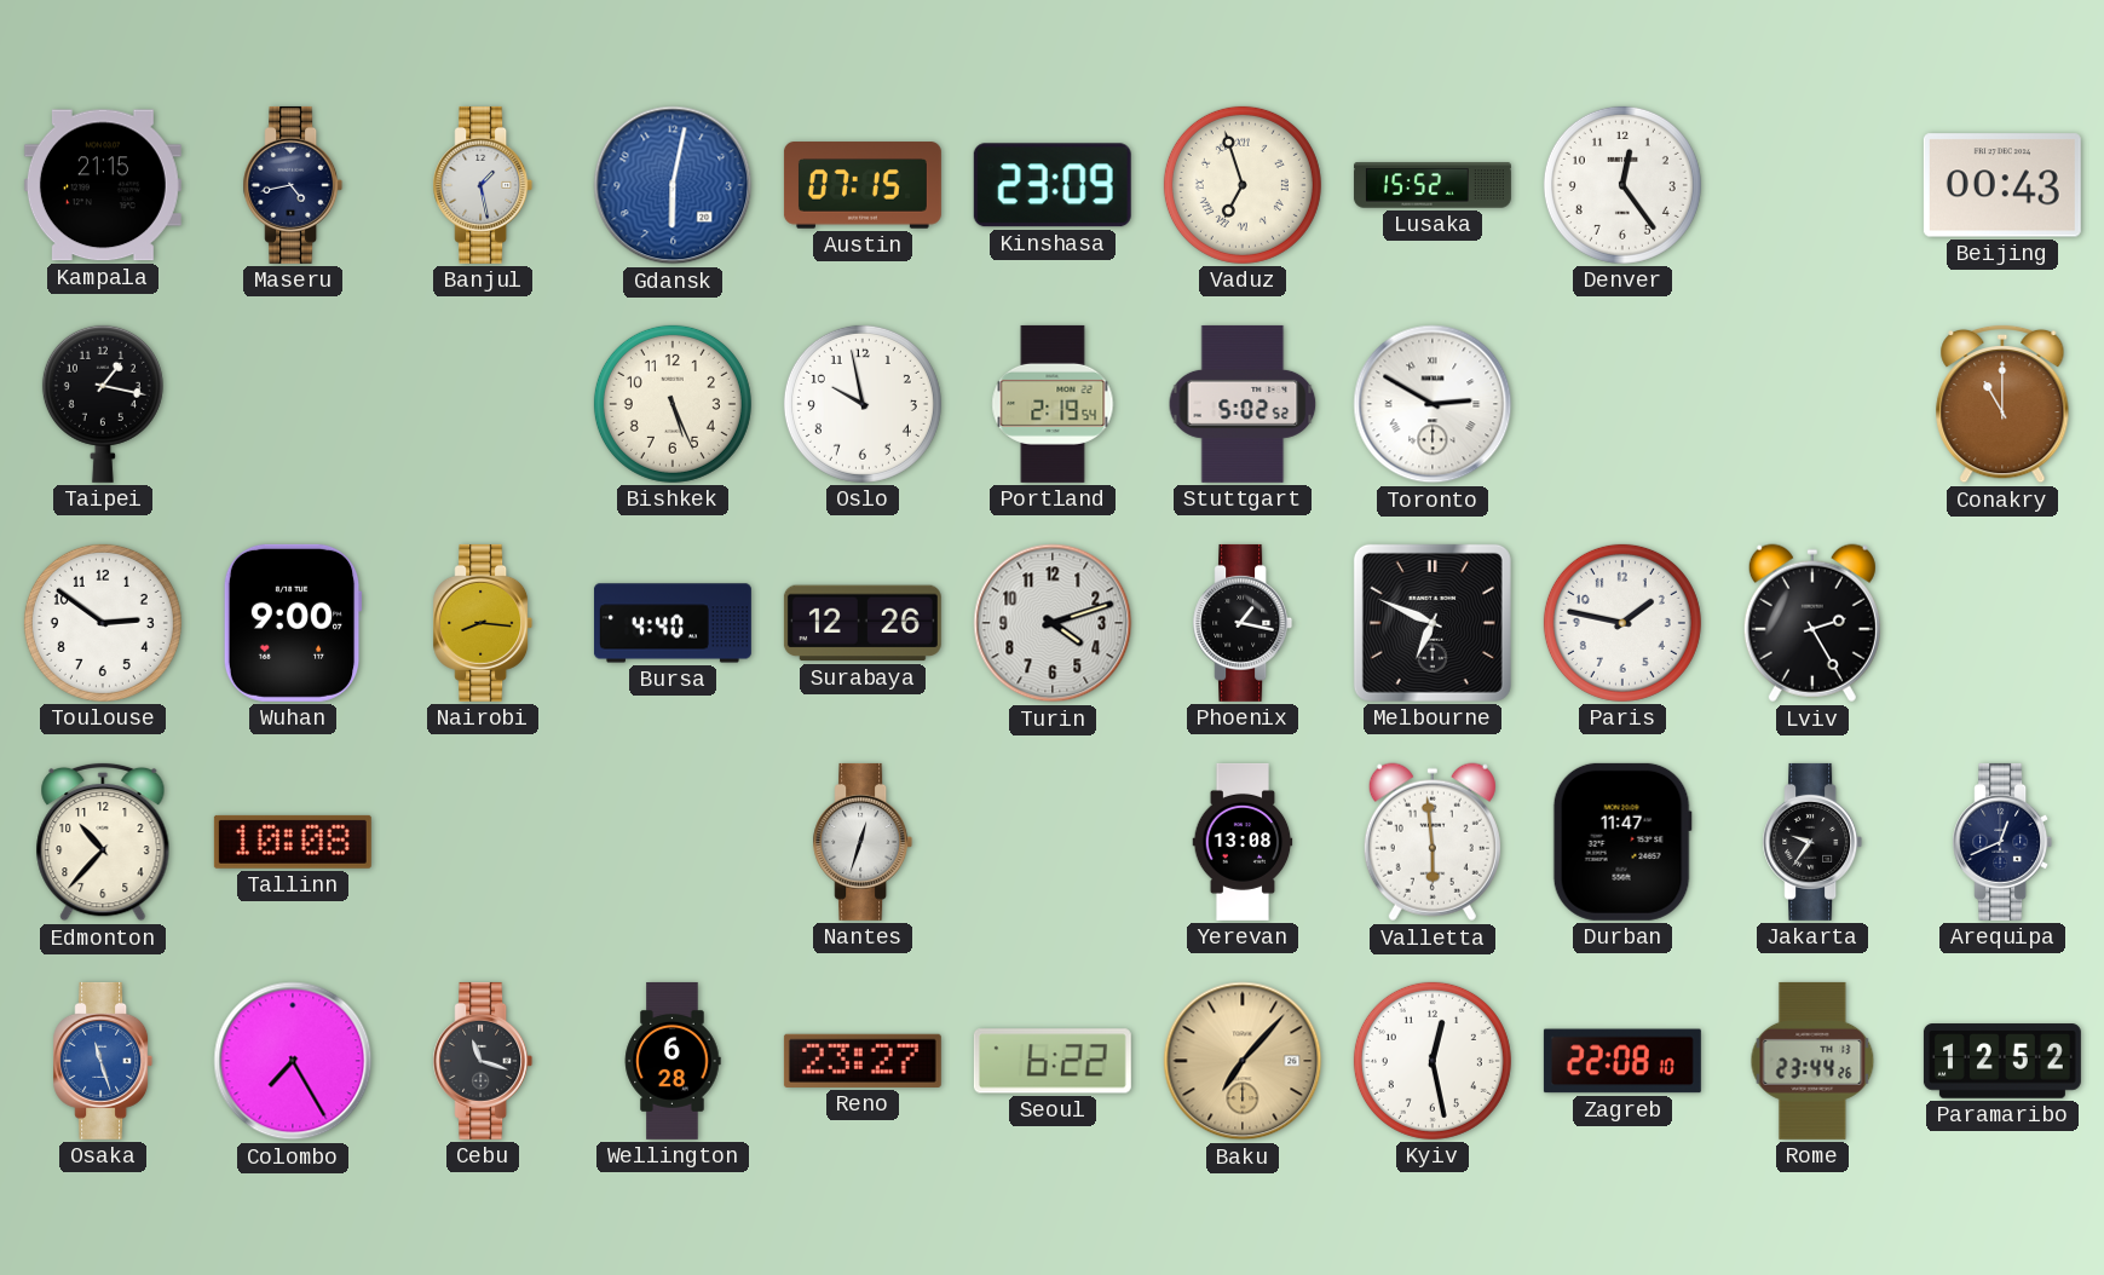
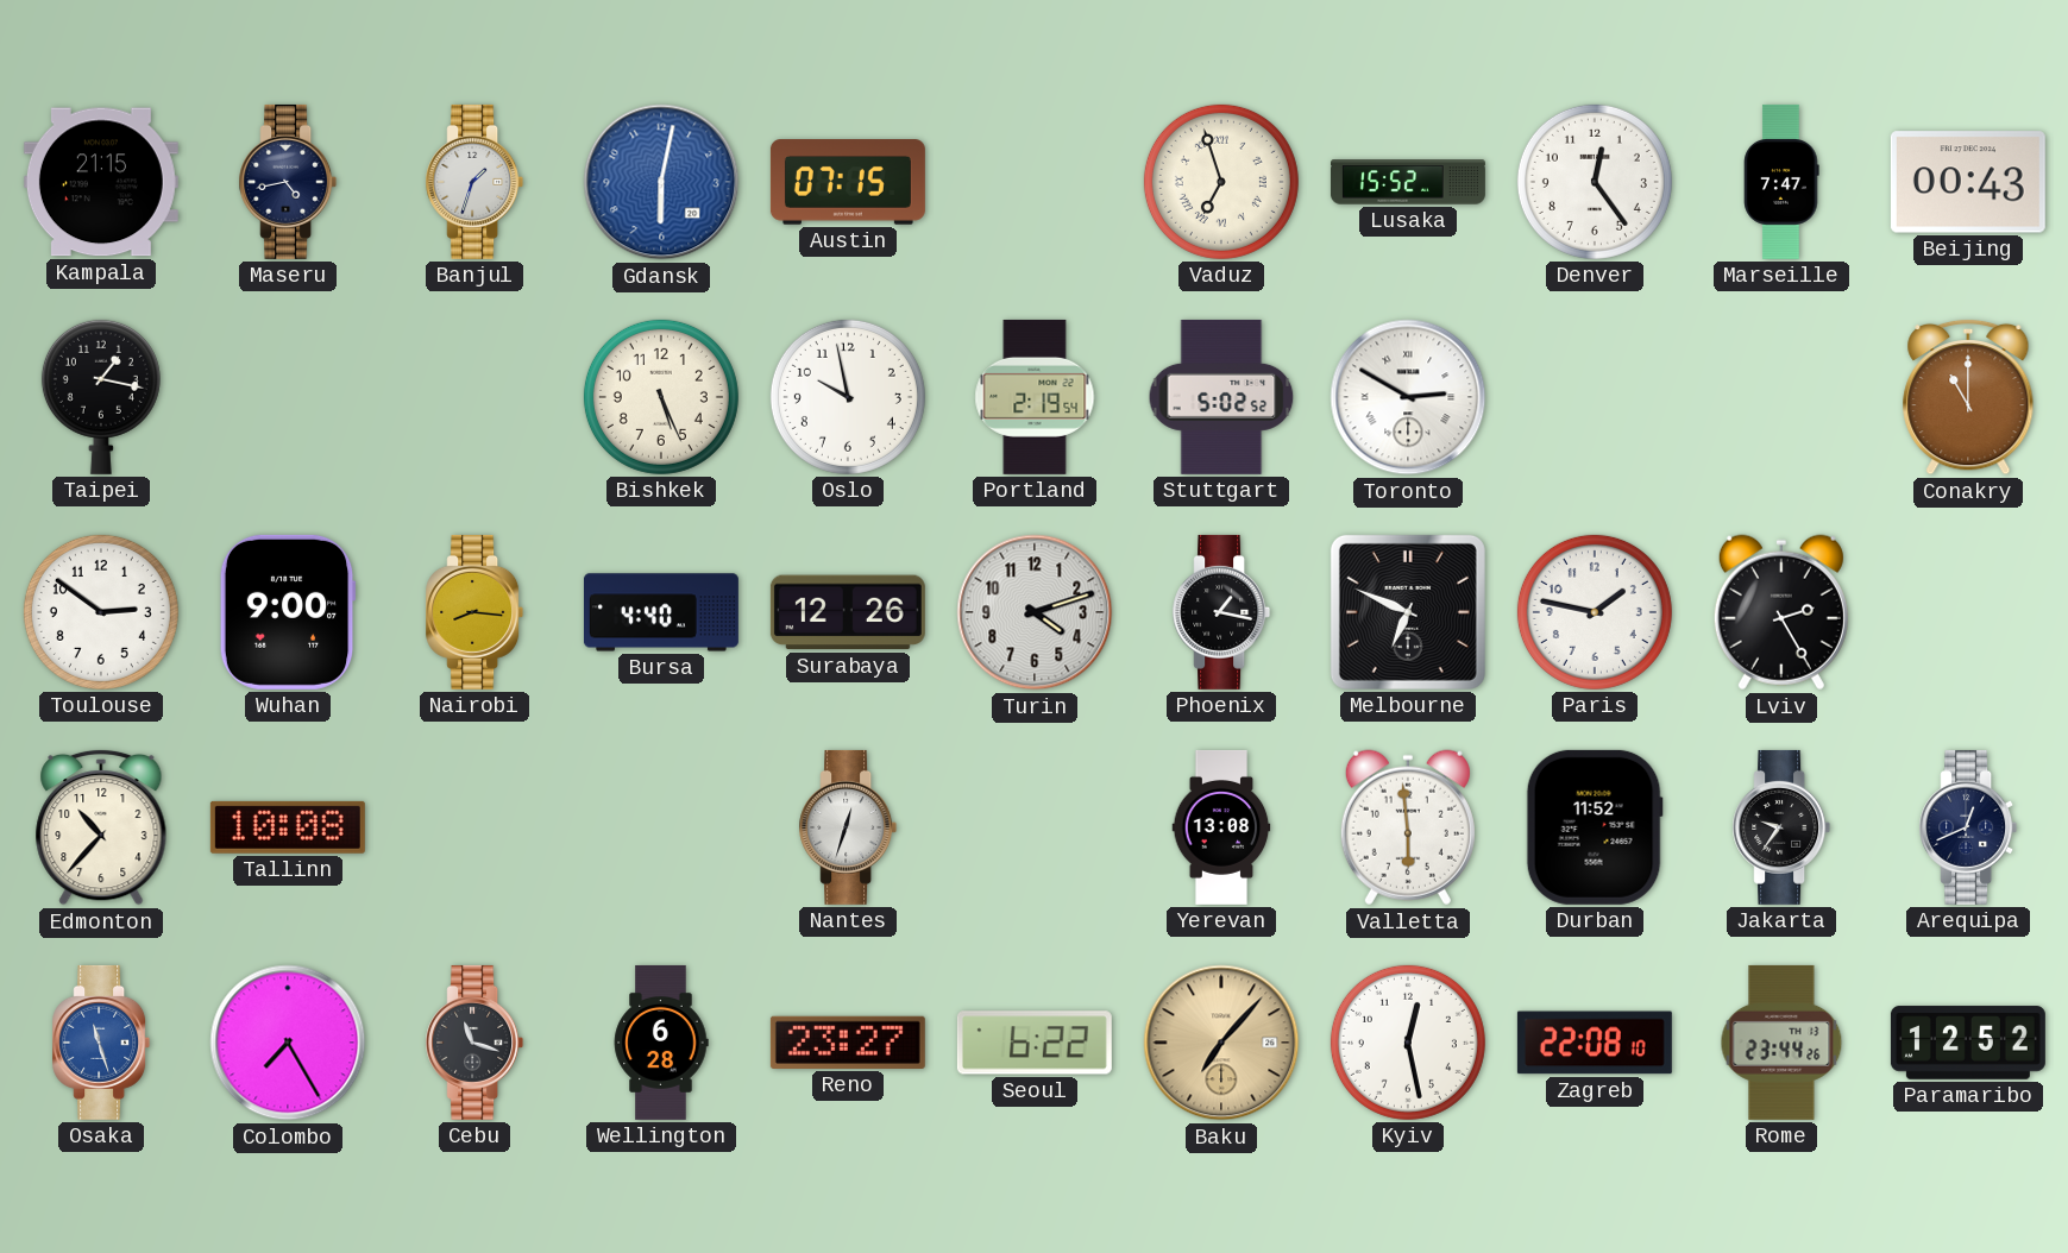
Banjul: 1:28 -> 1:33
Kinshasa: 23:09 -> none
Marseille: none -> 7:47
Durban: 11:47 -> 11:52
